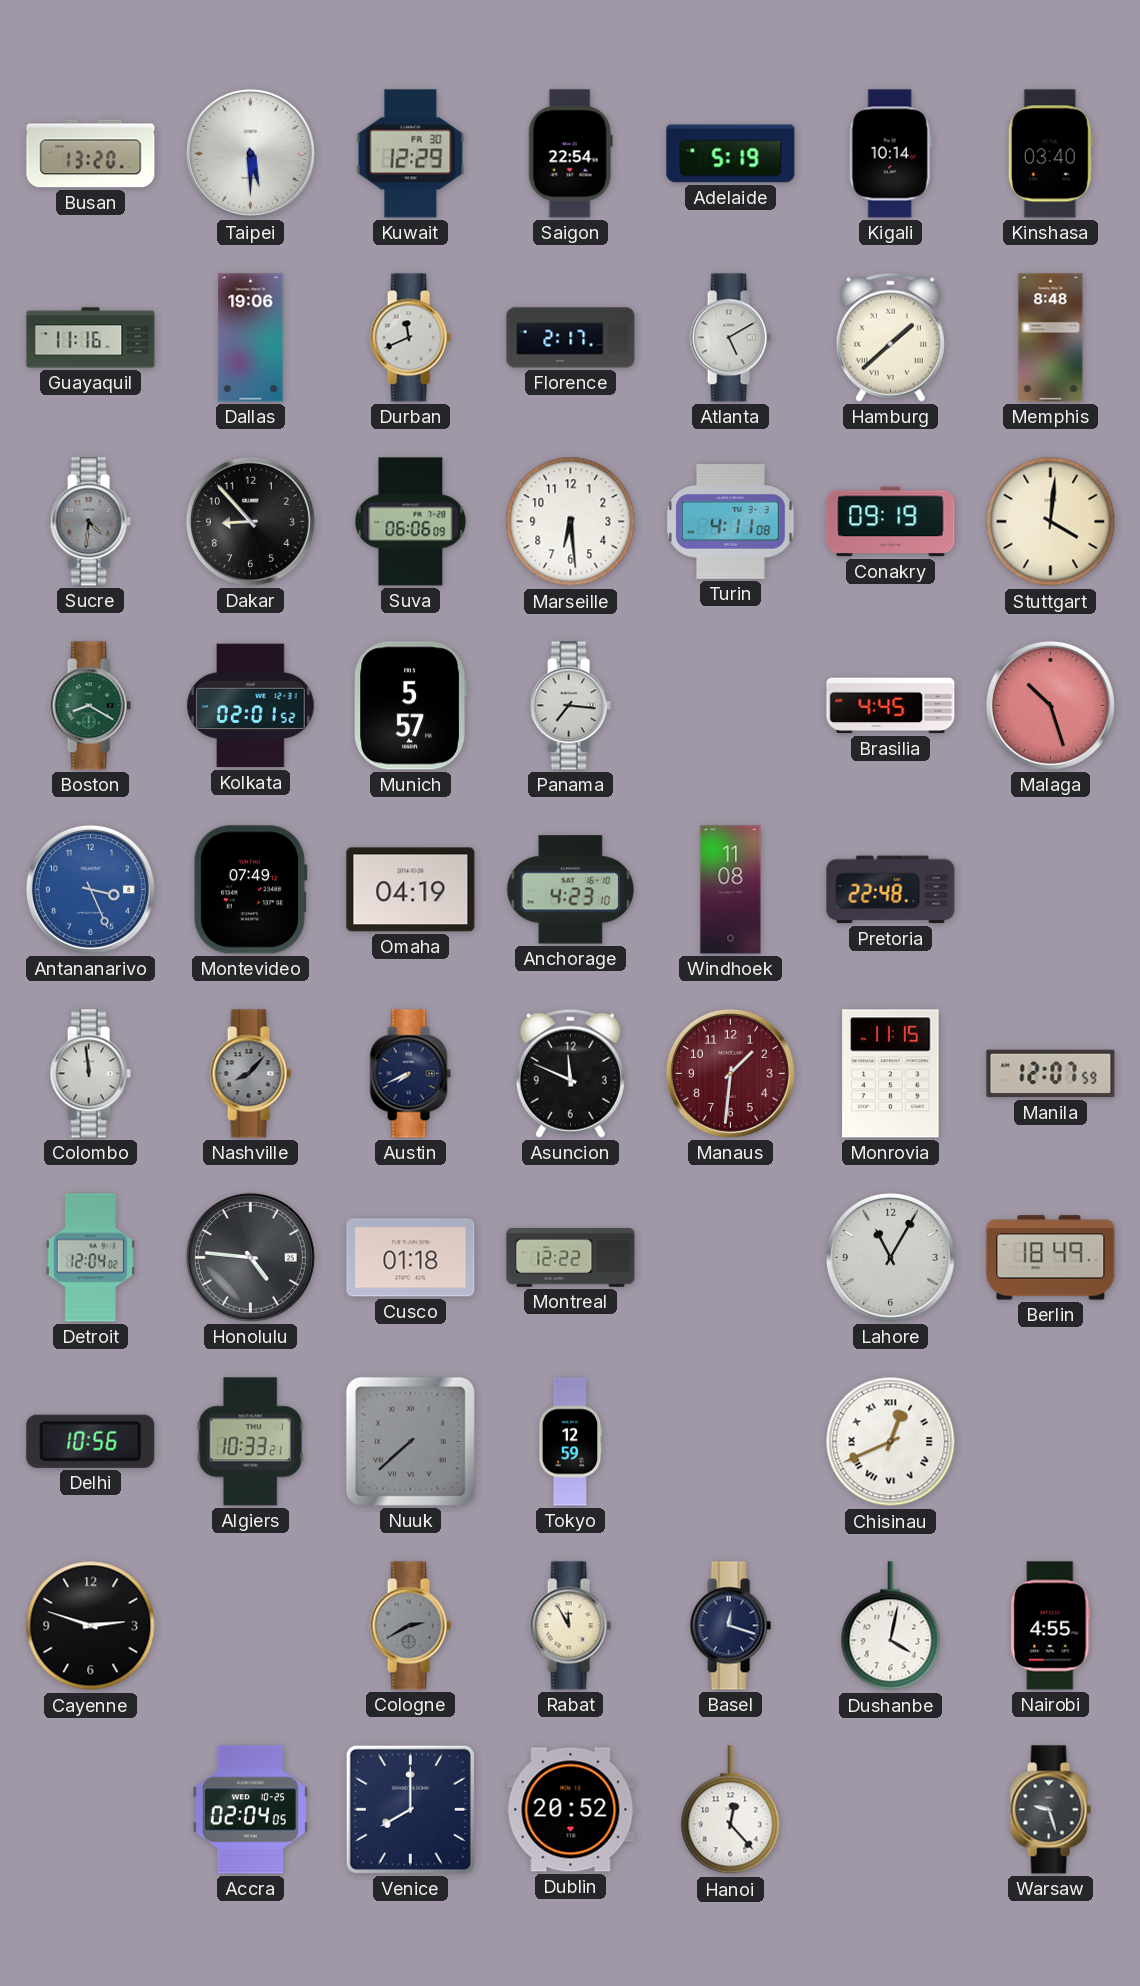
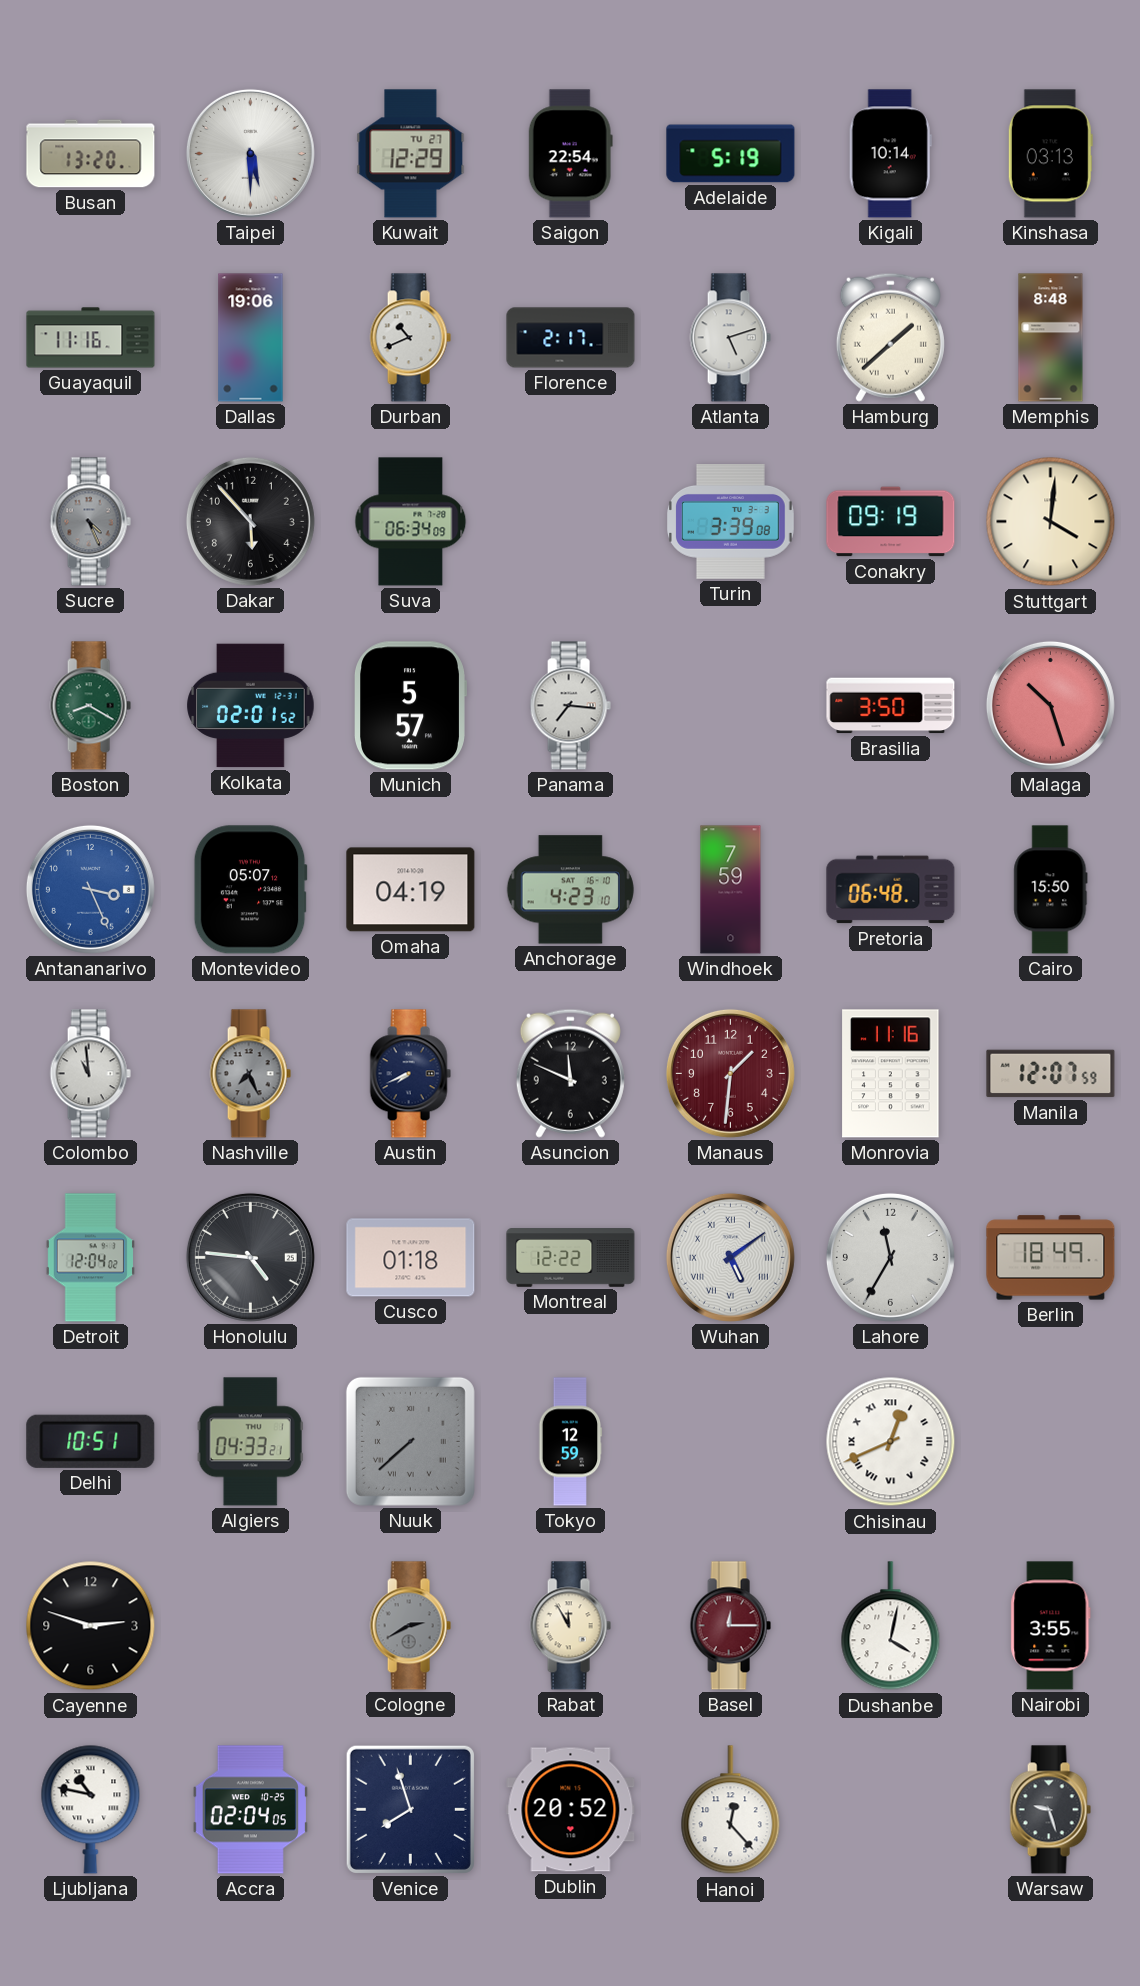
Kuwait date: FR 30 -> TU 27
Kinshasa: 03:40 -> 03:13
Durban: 11:41 -> 10:41
Atlanta: 5:10 -> 5:12
Sucre: 4:31 -> 4:26
Dakar: 8:53 -> 5:53
Suva: 06:06 -> 06:34
Marseille: 6:29 -> none
Turin: 4:11 -> 3:39
Brasilia: 4:45 -> 3:50
Montevideo: 07:49 -> 05:07
Windhoek: 11:08 -> 7:59
Pretoria: 22:48 -> 06:48
Cairo: none -> 15:50
Colombo: 11:59 -> 10:59
Nashville: 8:07 -> 7:26
Monrovia: 11:15 -> 11:16
Wuhan: none -> 5:09
Lahore: 11:05 -> 11:35
Delhi: 10:56 -> 10:51
Algiers: 10:33 -> 04:33
Basel: 12:18 -> 12:15
Basel dial: navy -> burgundy
Nairobi: 4:55 -> 3:55
Ljubljana: none -> 10:47
Venice: 8:00 -> 7:57
